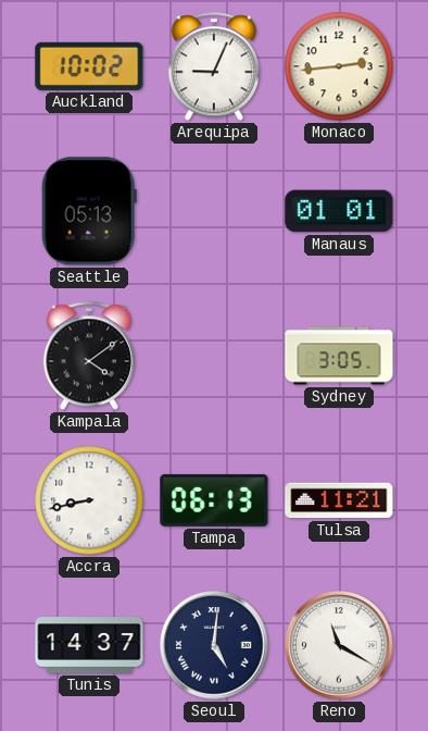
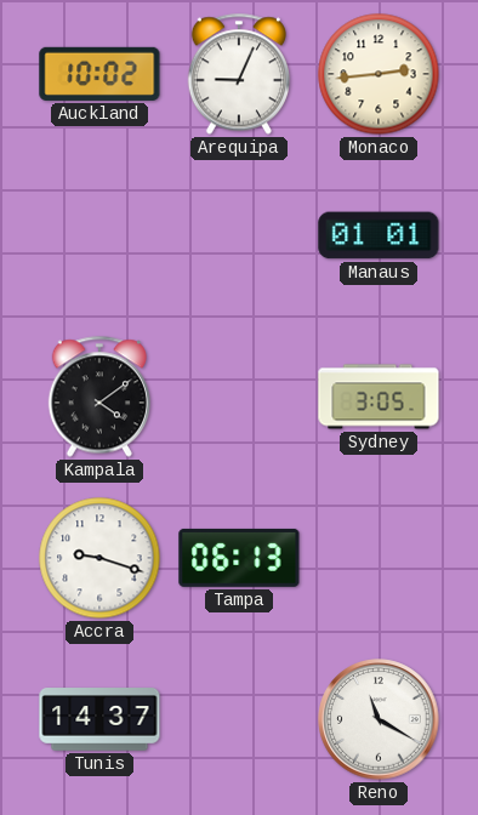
Seattle: 05:13 -> none
Accra: 8:43 -> 9:18
Tulsa: 11:21 -> none
Seoul: 5:01 -> none
